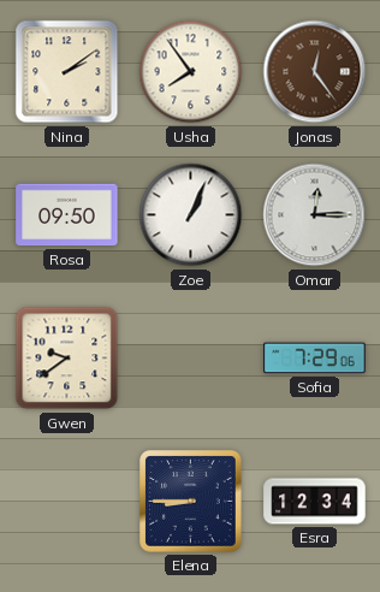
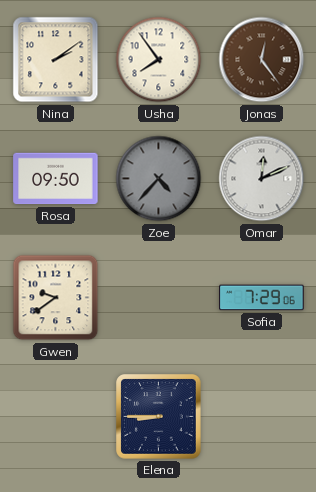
Zoe: 1:04 -> 4:37
Zoe dial: white -> grey
Omar: 12:15 -> 12:11
Esra: 12:34 -> none
